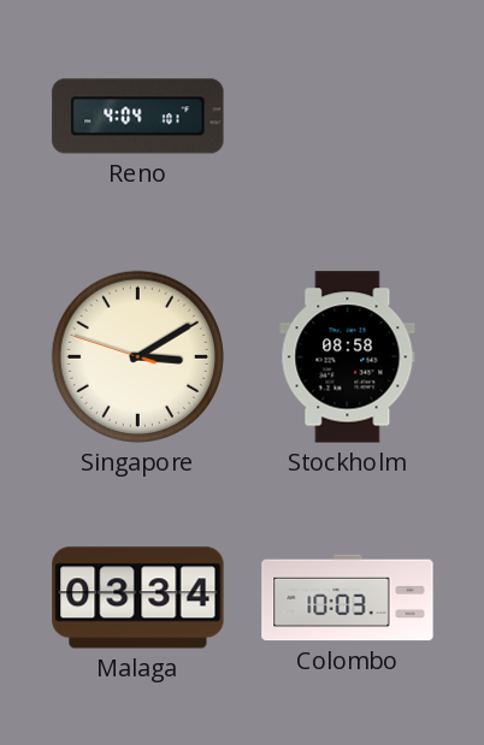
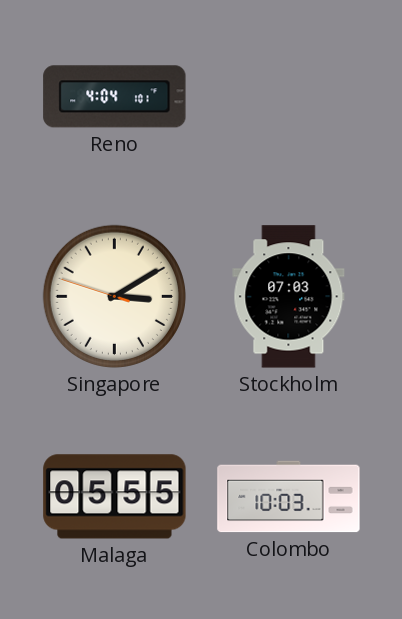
Stockholm: 08:58 -> 07:03
Malaga: 03:34 -> 05:55
